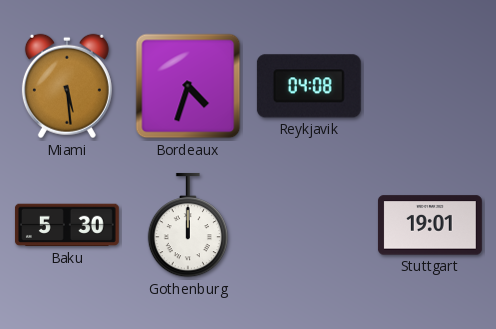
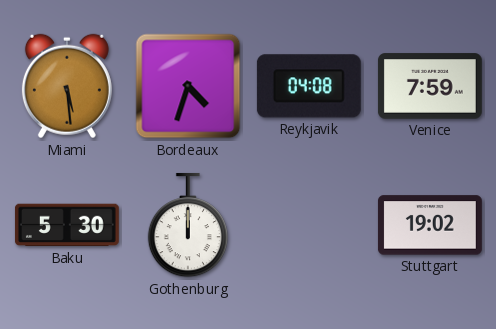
Venice: none -> 7:59
Stuttgart: 19:01 -> 19:02
